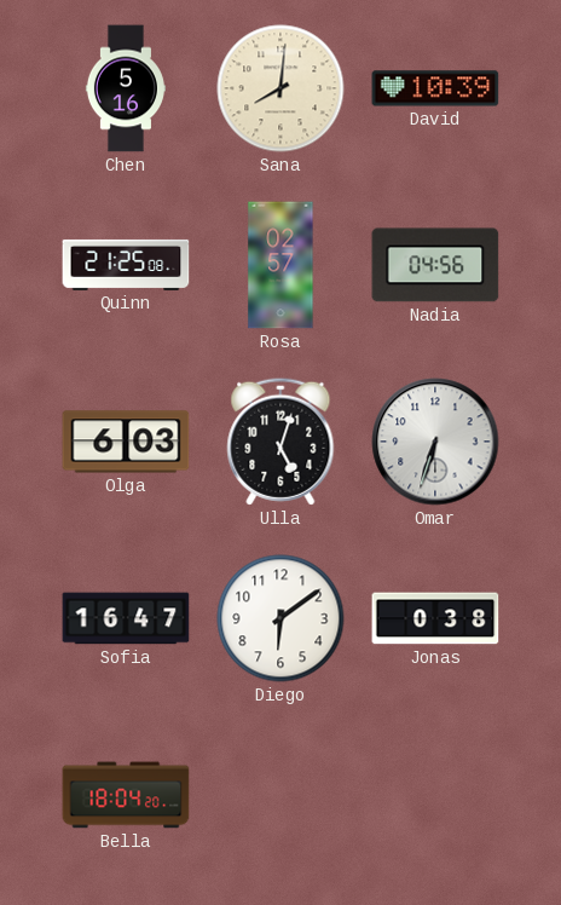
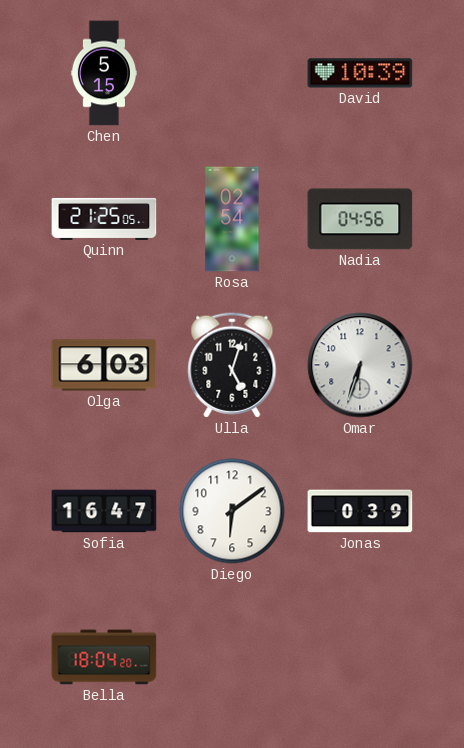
Chen: 5:16 -> 5:15
Sana: 8:01 -> none
Quinn: 21:25:08 -> 21:25:05
Rosa: 02:57 -> 02:54
Jonas: 0:38 -> 0:39
